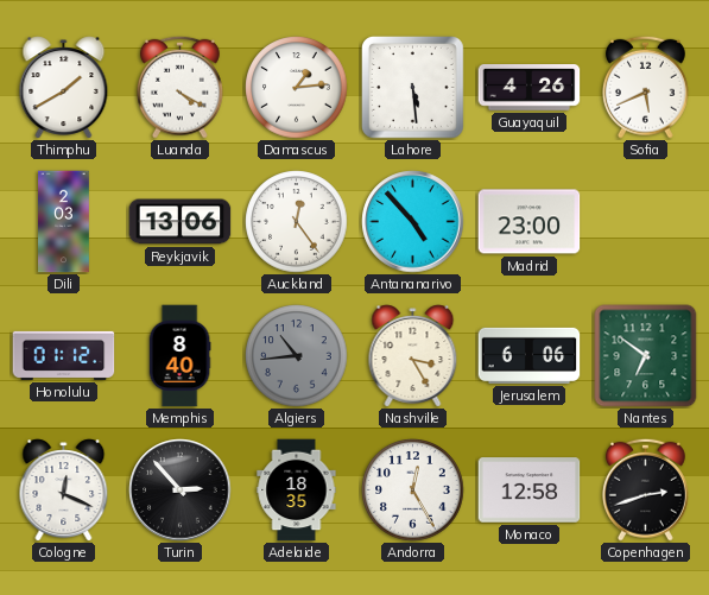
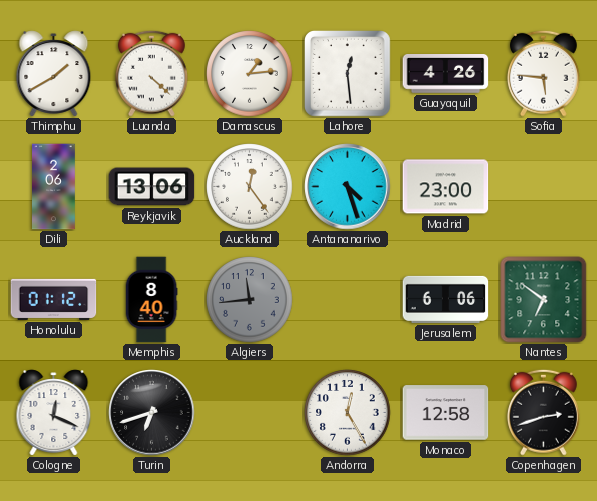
Luanda: 4:20 -> 4:22
Lahore: 5:29 -> 12:29
Sofia: 5:41 -> 5:46
Dili: 2:03 -> 2:06
Antananarivo: 4:53 -> 4:27
Algiers: 10:44 -> 11:44
Nashville: 3:25 -> none
Turin: 2:53 -> 6:42
Adelaide: 18:35 -> none
